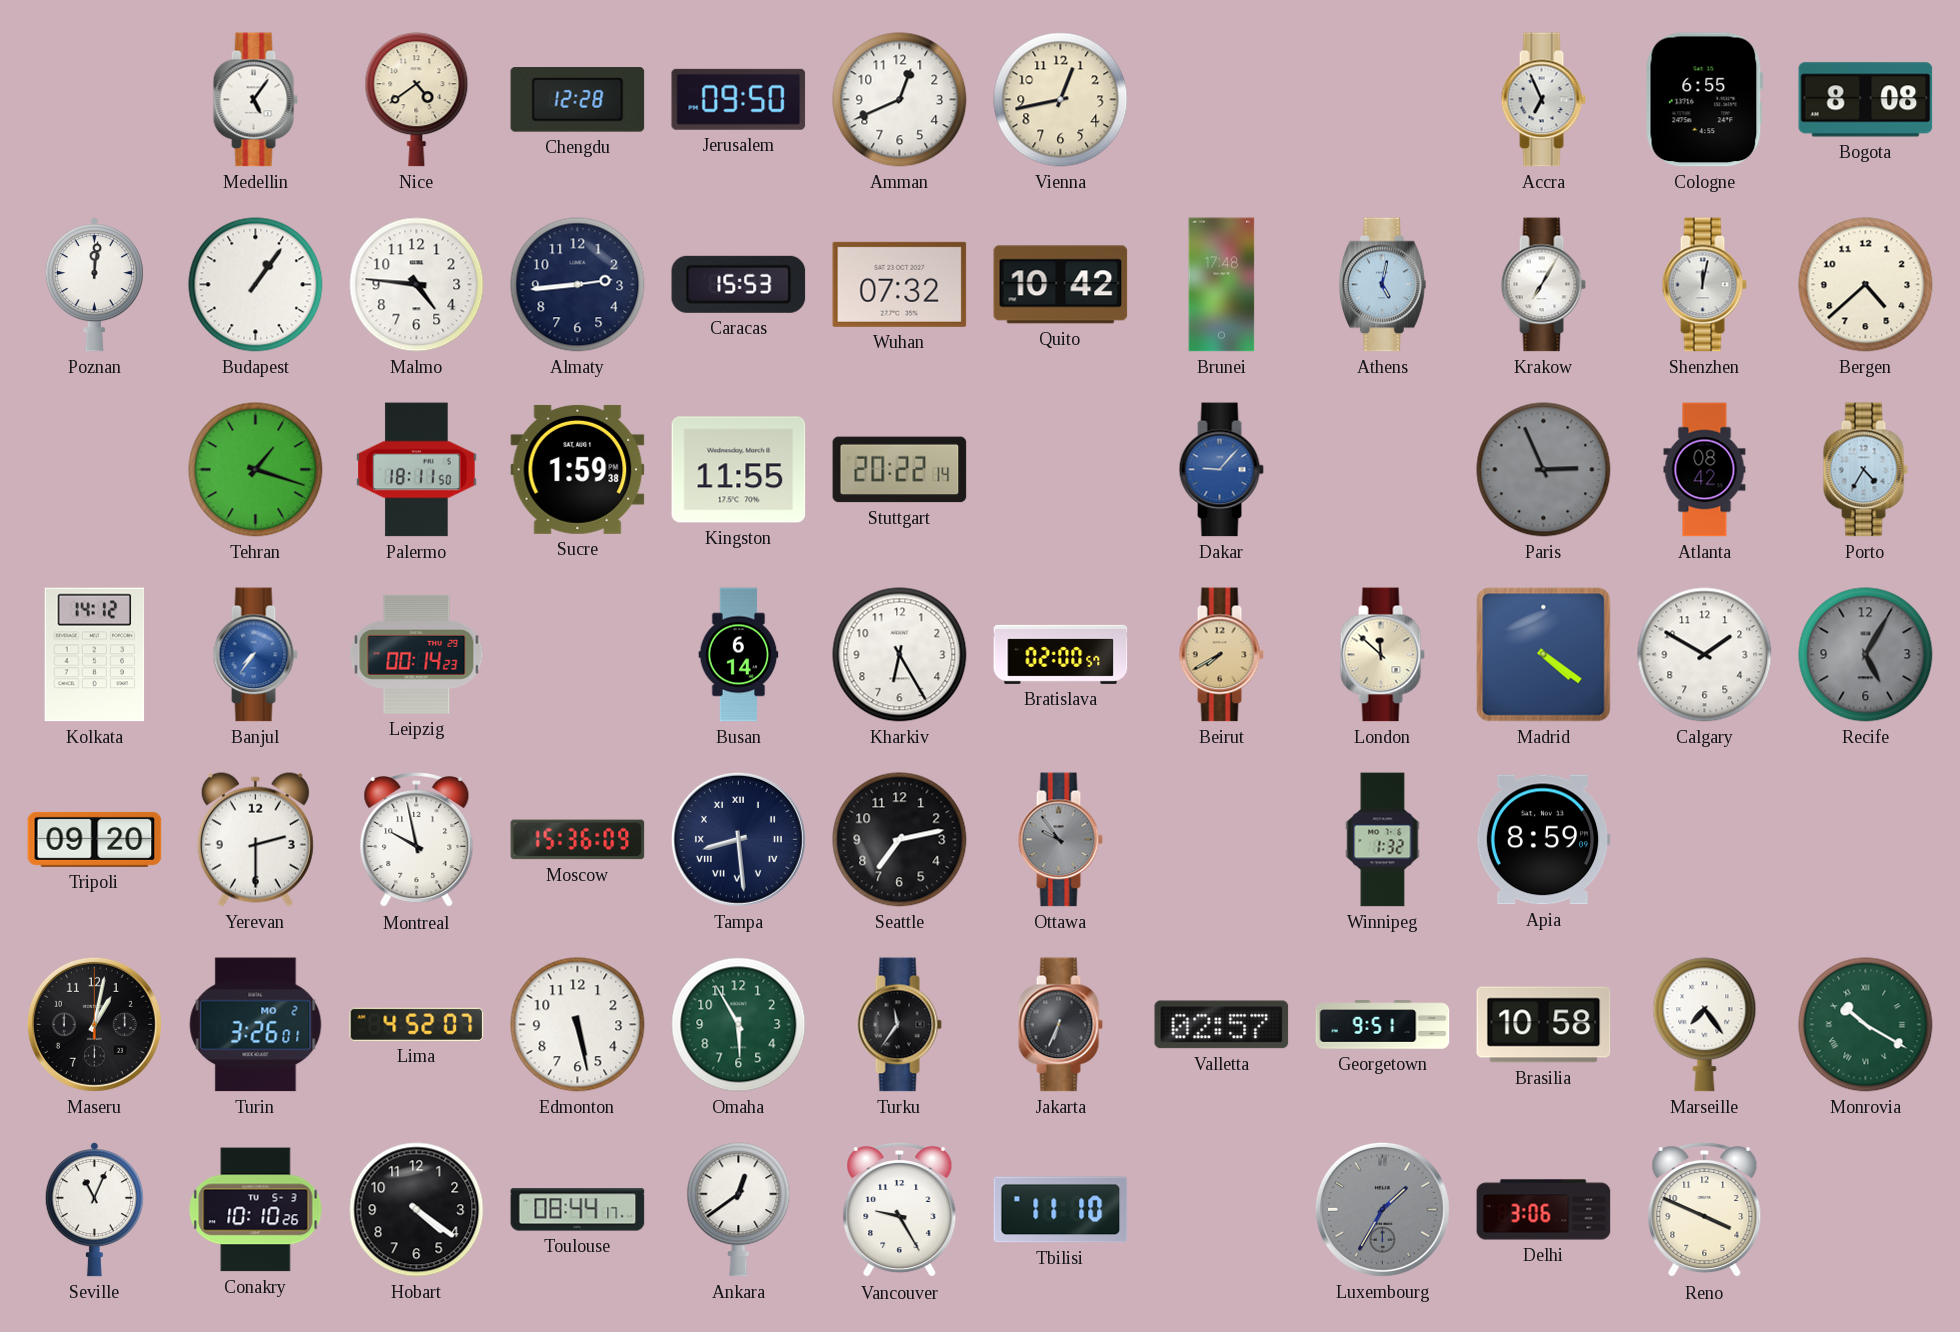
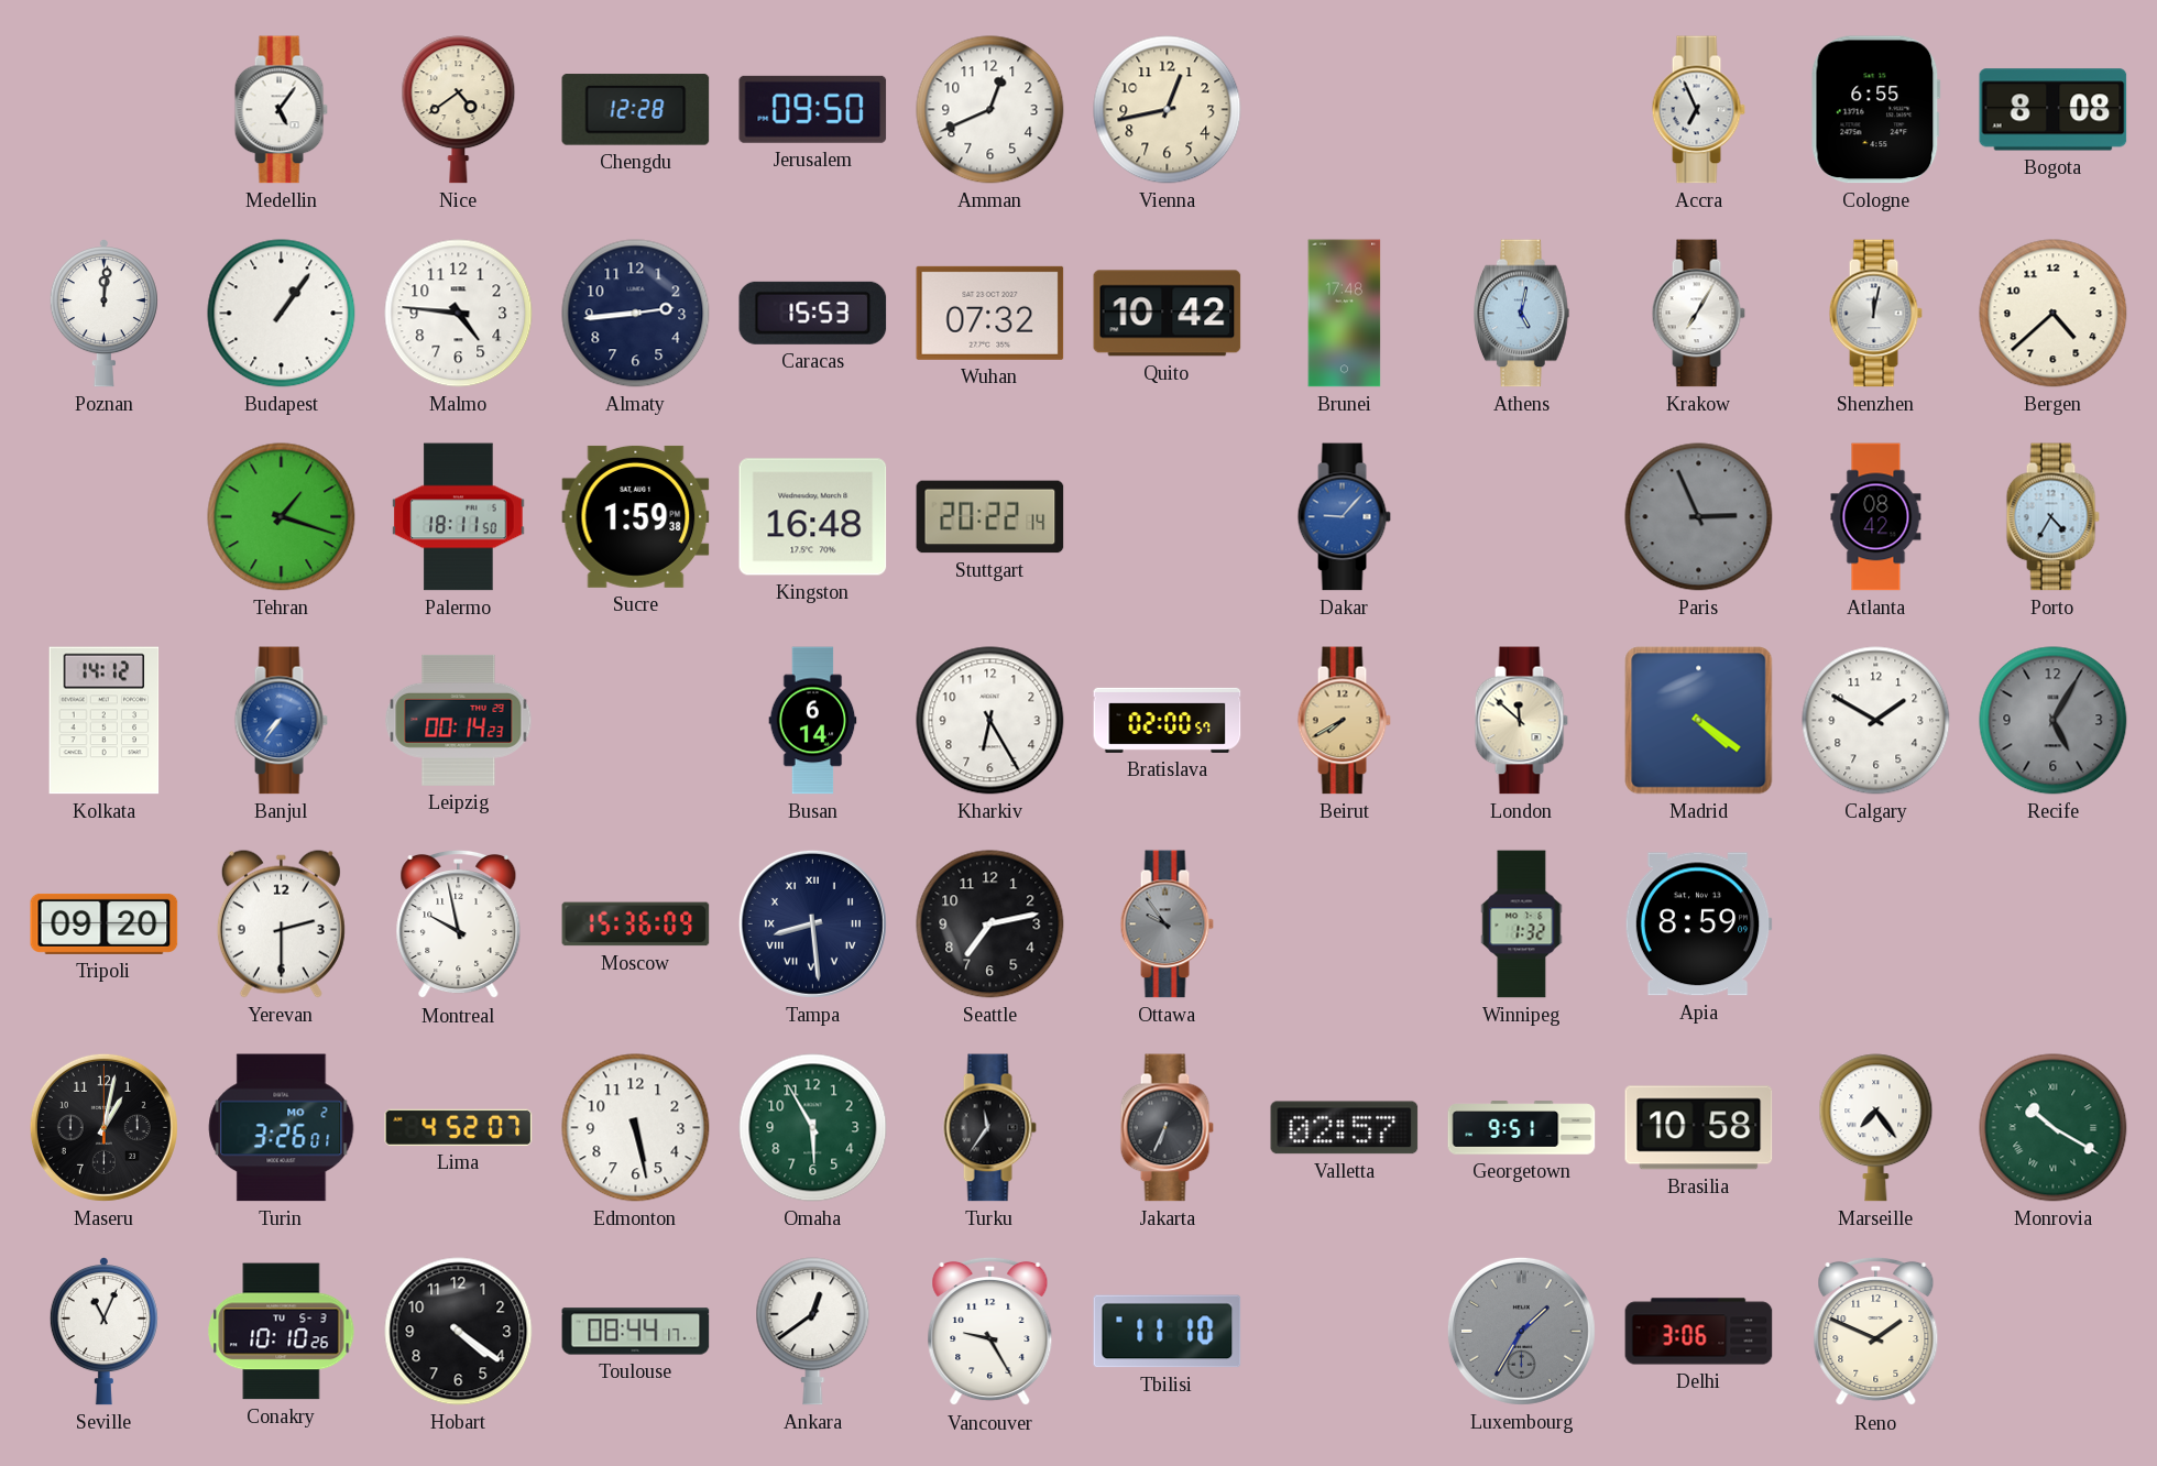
Kingston: 11:55 -> 16:48
Reno: 3:49 -> 1:49
